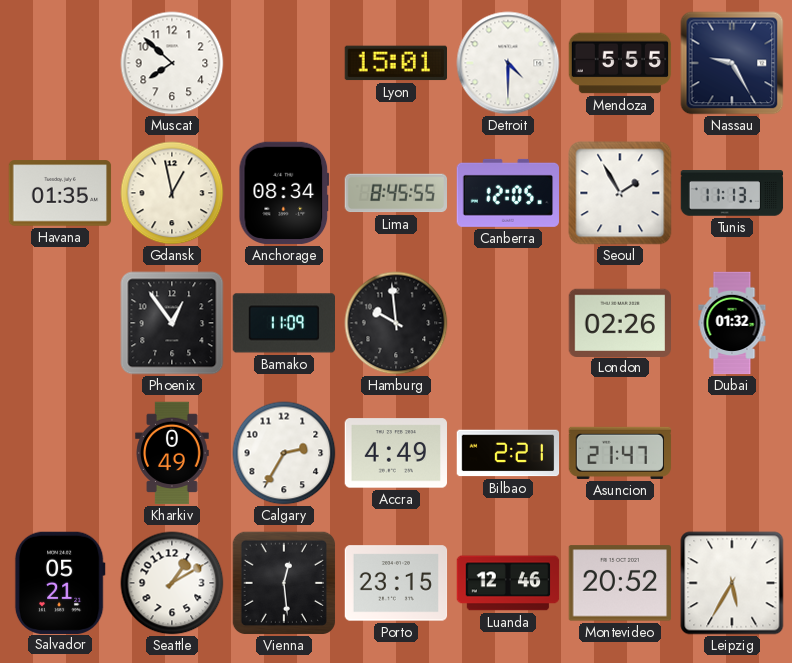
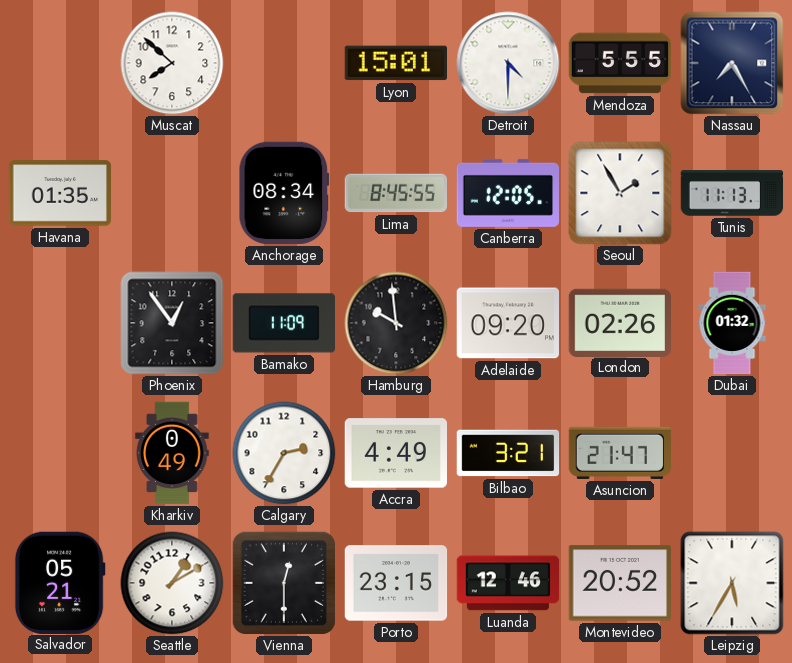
Nassau: 9:25 -> 7:25
Gdansk: 12:58 -> none
Adelaide: none -> 09:20
Bilbao: 2:21 -> 3:21
Vienna: 12:29 -> 12:30
